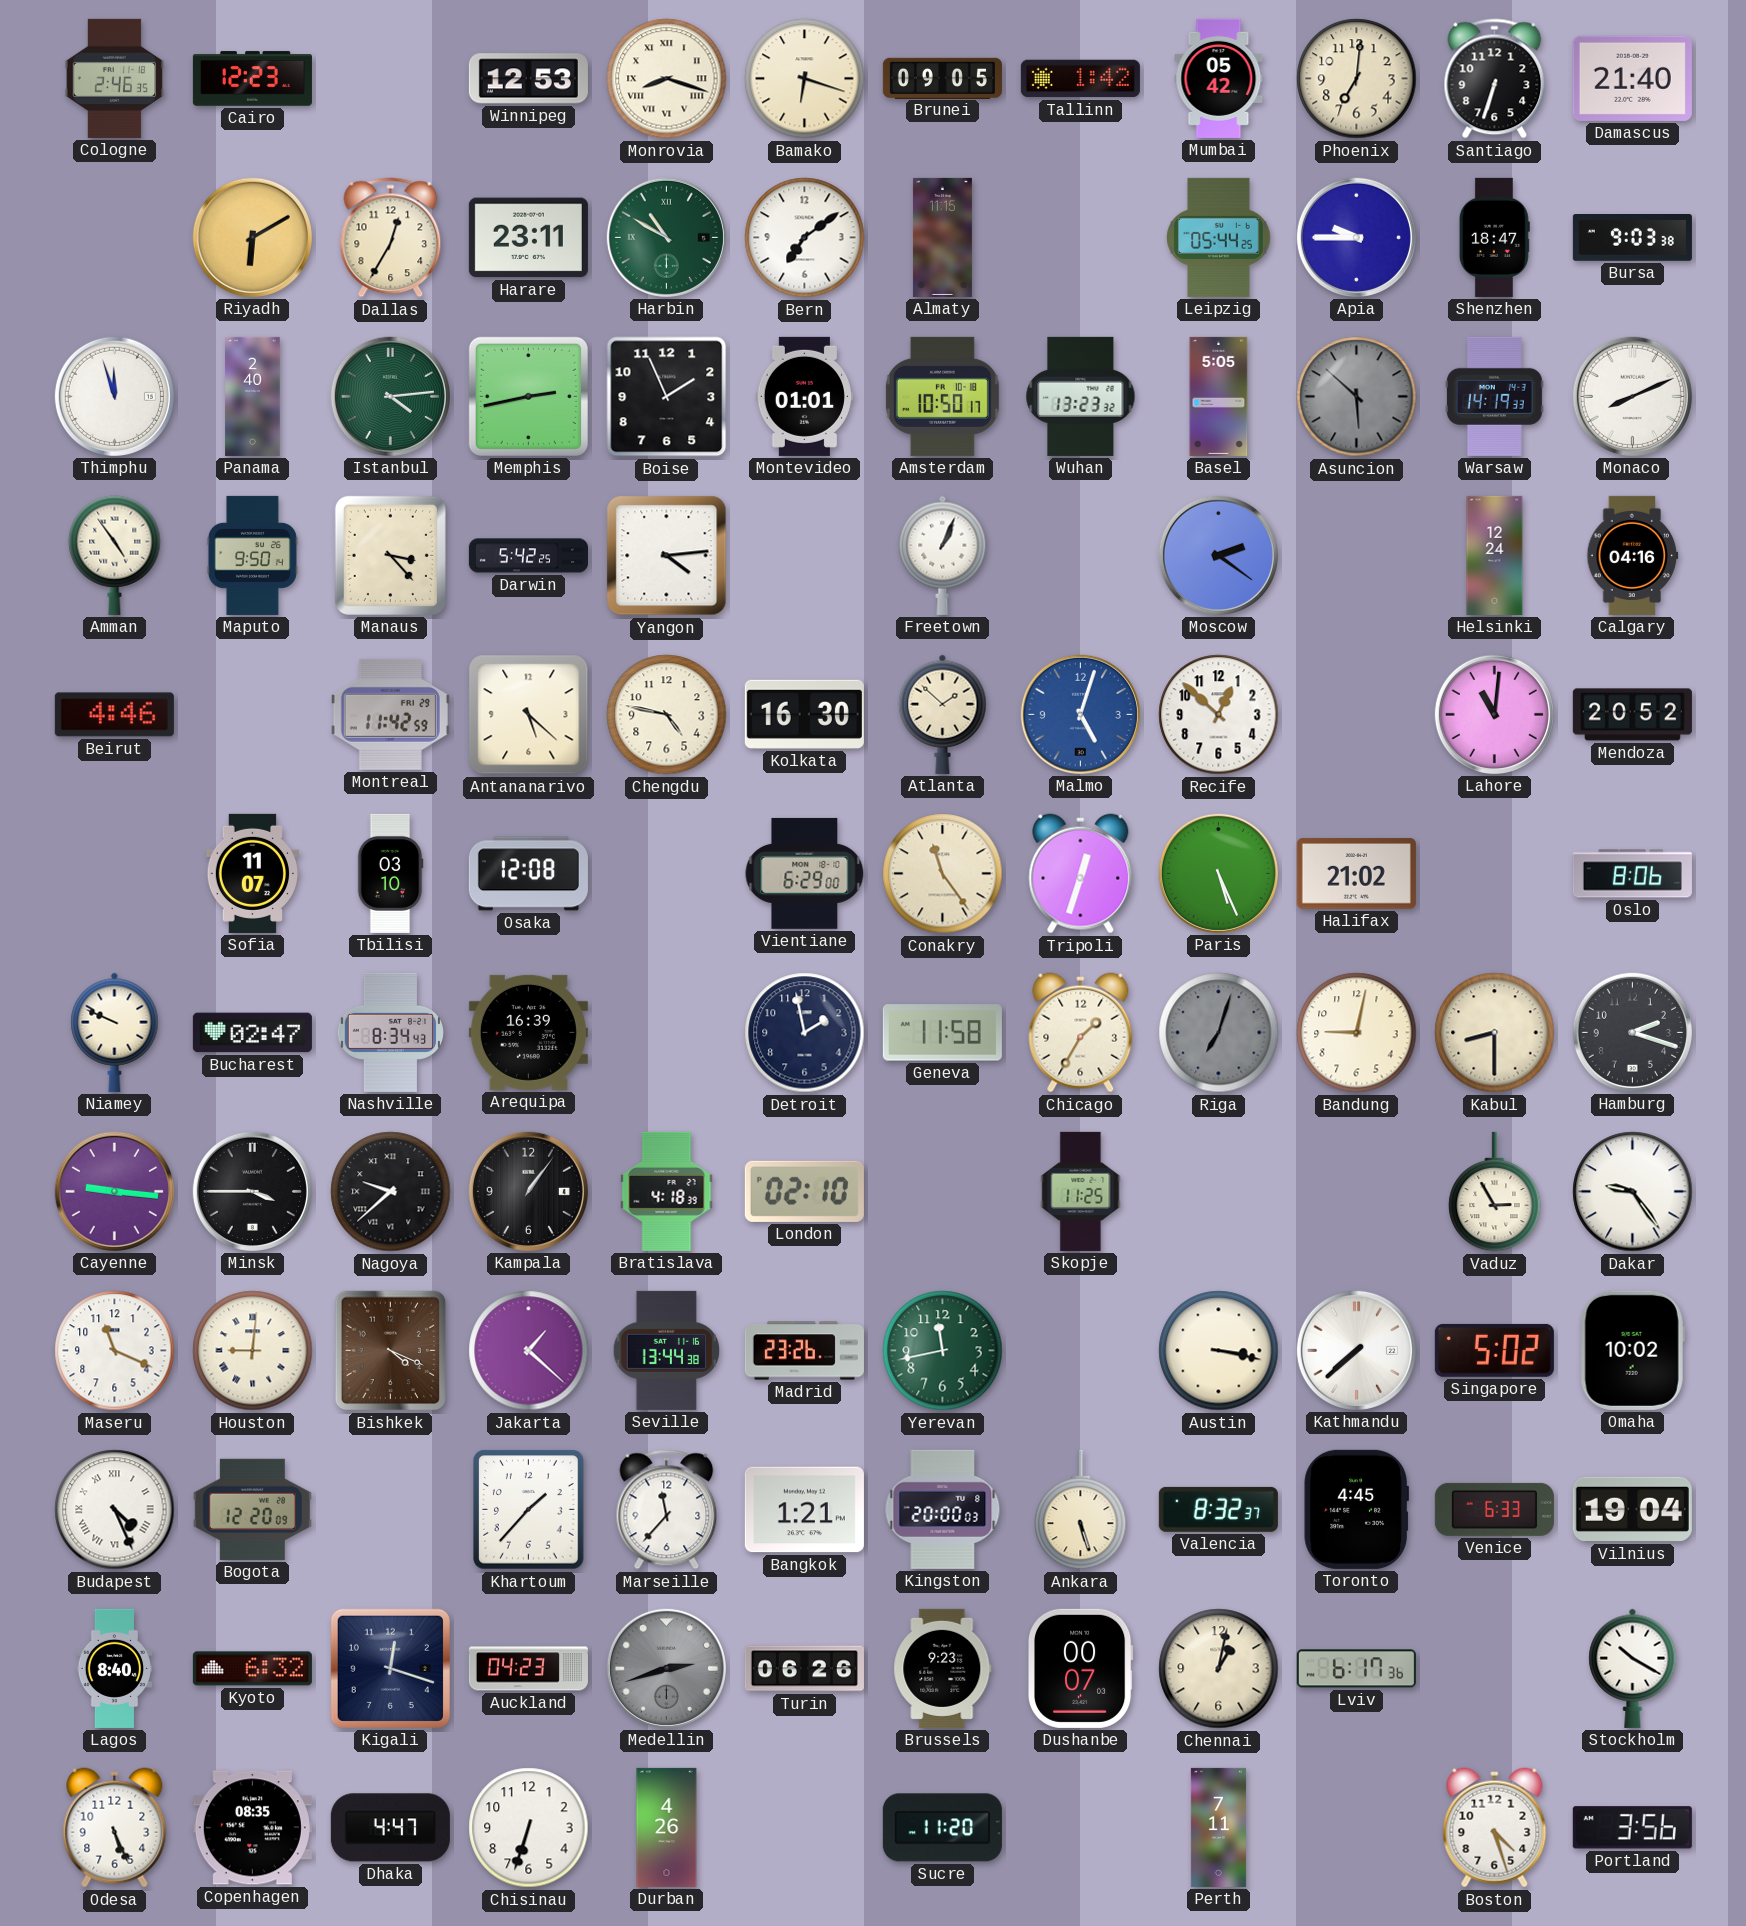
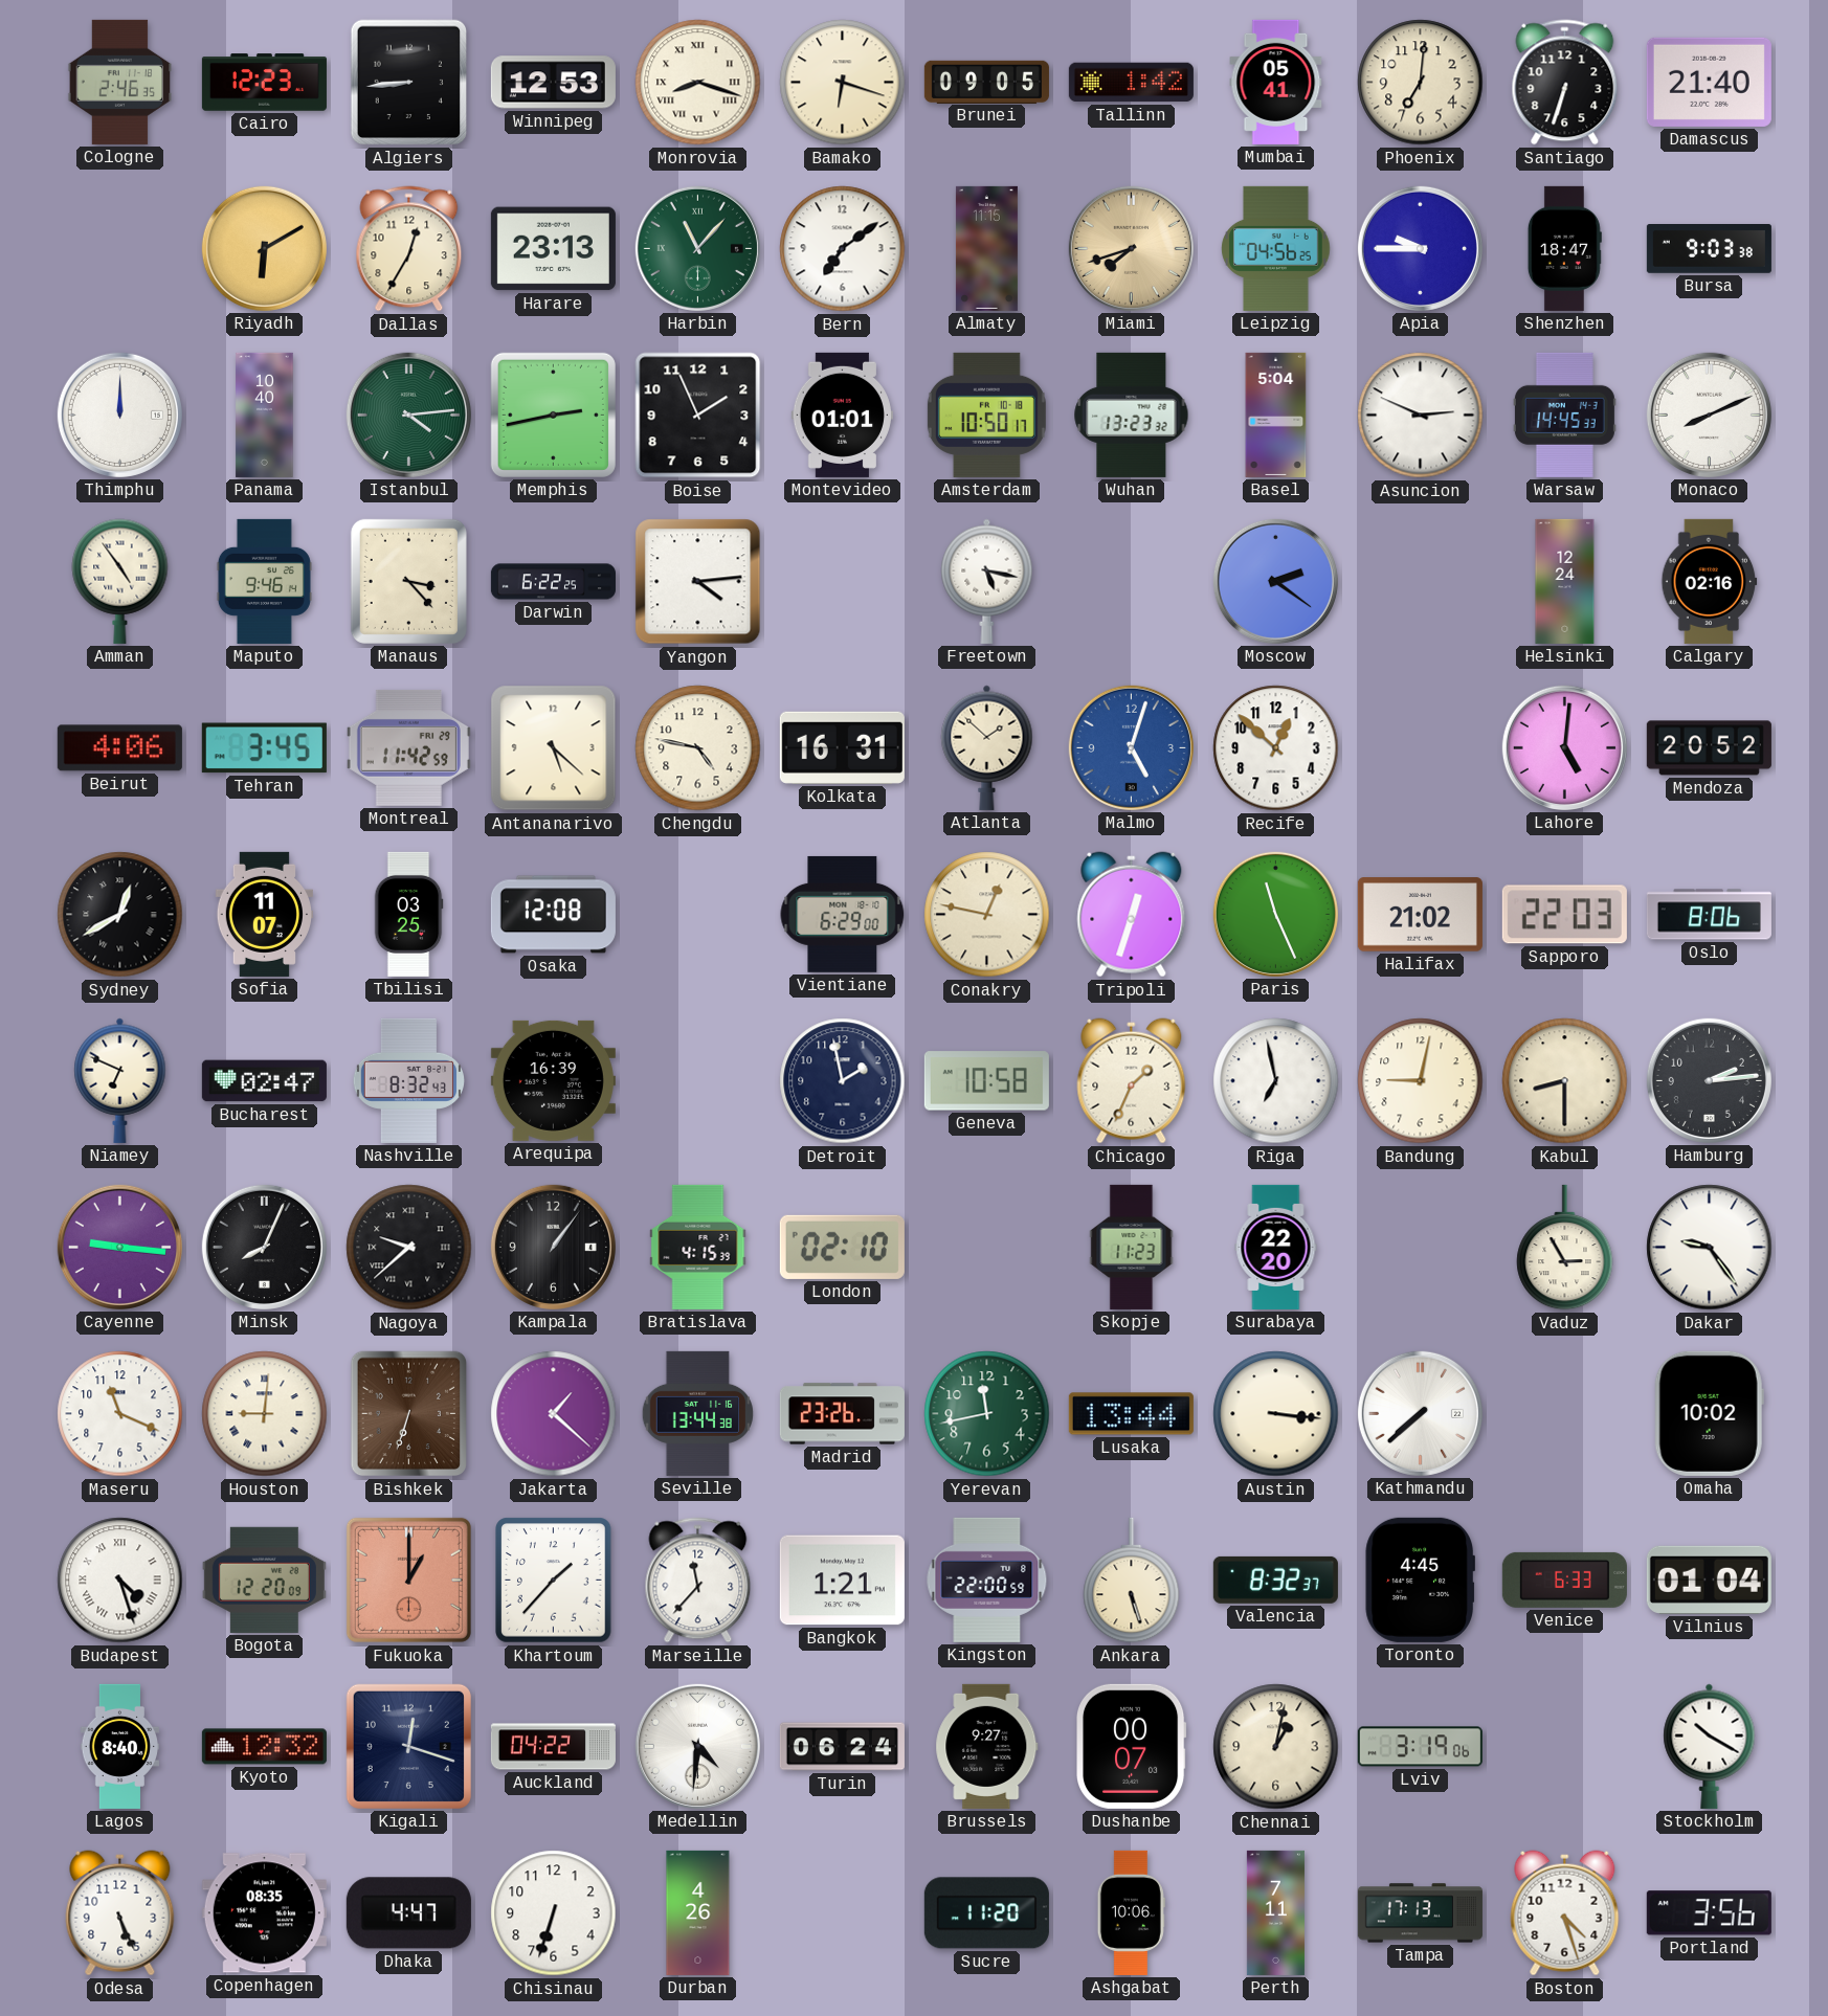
Algiers: none -> 8:44
Mumbai: 05:42 -> 05:41
Harare: 23:11 -> 23:13
Harbin: 10:50 -> 11:07
Miami: none -> 7:42
Leipzig: 05:44 -> 04:56
Thimphu: 11:57 -> 12:00
Panama: 2:40 -> 10:40
Basel: 5:05 -> 5:04
Asuncion: 5:52 -> 2:49
Asuncion dial: grey -> white
Warsaw: 14:19 -> 14:45
Maputo: 9:50 -> 9:46
Darwin: 5:42 -> 6:22
Freetown: 1:04 -> 5:17
Calgary: 04:16 -> 02:16
Beirut: 4:46 -> 4:06
Tehran: none -> 3:45
Kolkata: 16:30 -> 16:31
Lahore: 11:01 -> 5:01
Sydney: none -> 12:40
Tbilisi: 03:10 -> 03:25
Conakry: 11:24 -> 12:47
Paris: 5:26 -> 11:26
Sapporo: none -> 22:03
Niamey: 9:49 -> 6:49
Nashville: 8:34 -> 8:32
Geneva: 11:58 -> 10:58
Chicago: 1:35 -> 1:34
Riga: 7:03 -> 6:58
Riga dial: grey -> white
Hamburg: 2:18 -> 2:14
Minsk: 3:45 -> 8:04
Bratislava: 4:18 -> 4:15
Skopje: 11:25 -> 11:23
Surabaya: none -> 22:20
Bishkek: 4:19 -> 6:33
Lusaka: none -> 13:44
Austin: 3:17 -> 3:16
Singapore: 5:02 -> none
Budapest: 4:26 -> 4:27
Fukuoka: none -> 1:00
Kingston: 20:00 -> 22:00
Vilnius: 19:04 -> 01:04
Kyoto: 6:32 -> 12:32
Auckland: 04:23 -> 04:22
Medellin: 2:42 -> 4:31
Medellin dial: grey -> white
Turin: 06:26 -> 06:24
Brussels: 9:23 -> 9:27
Lviv: 6:17 -> 3:19
Ashgabat: none -> 10:06
Tampa: none -> 17:13
